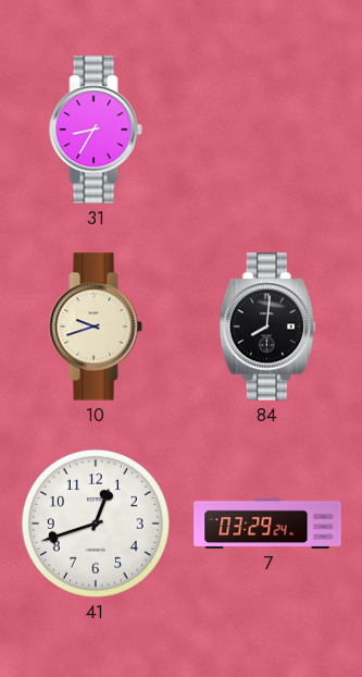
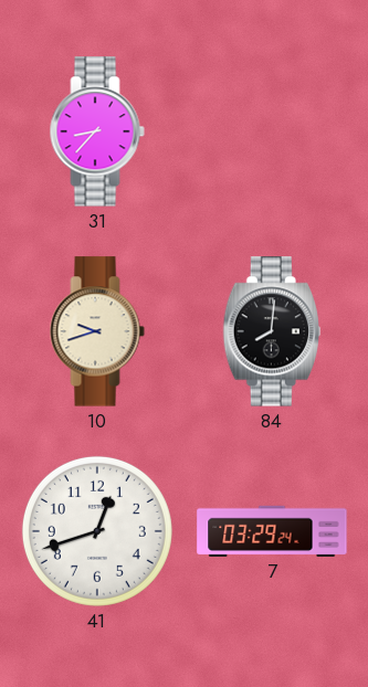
31: 8:35 -> 8:37
